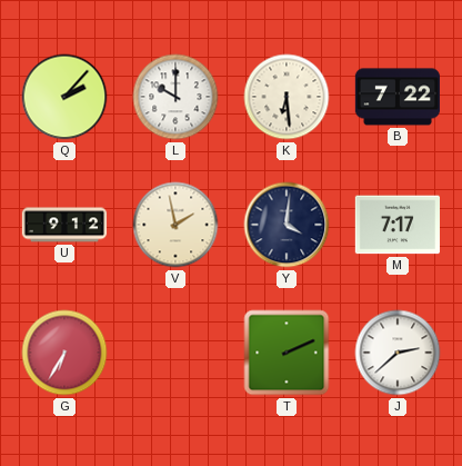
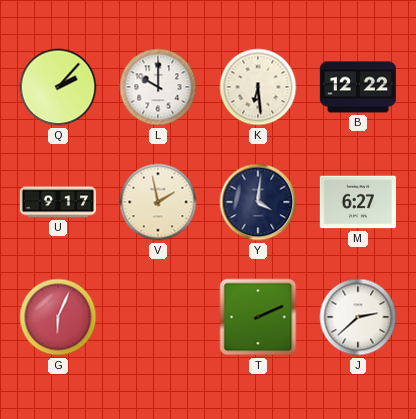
B: 7:22 -> 12:22
U: 9:12 -> 9:17
M: 7:17 -> 6:27
G: 6:35 -> 6:04
